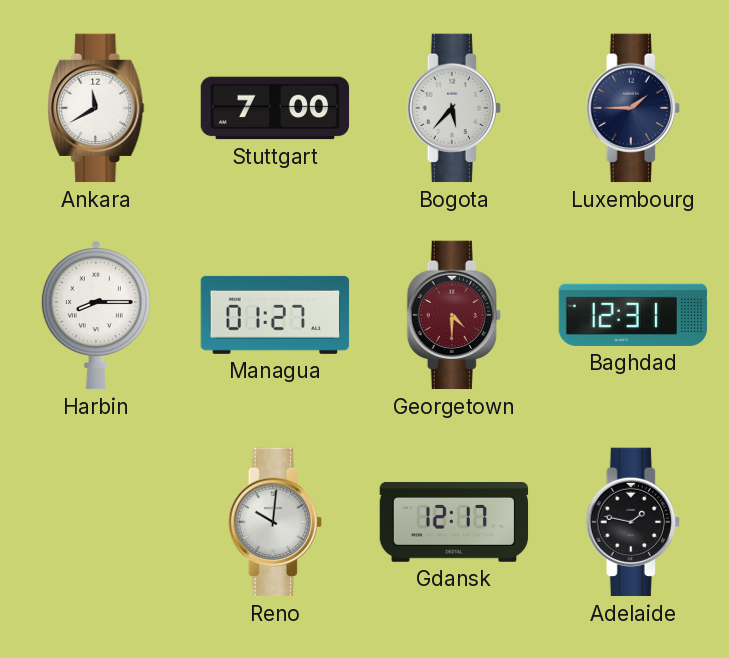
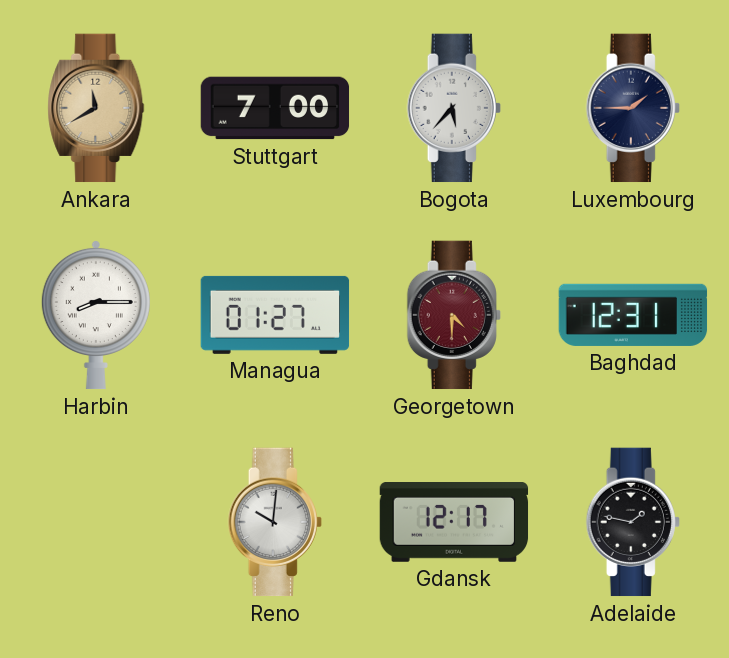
Ankara dial: white -> champagne
